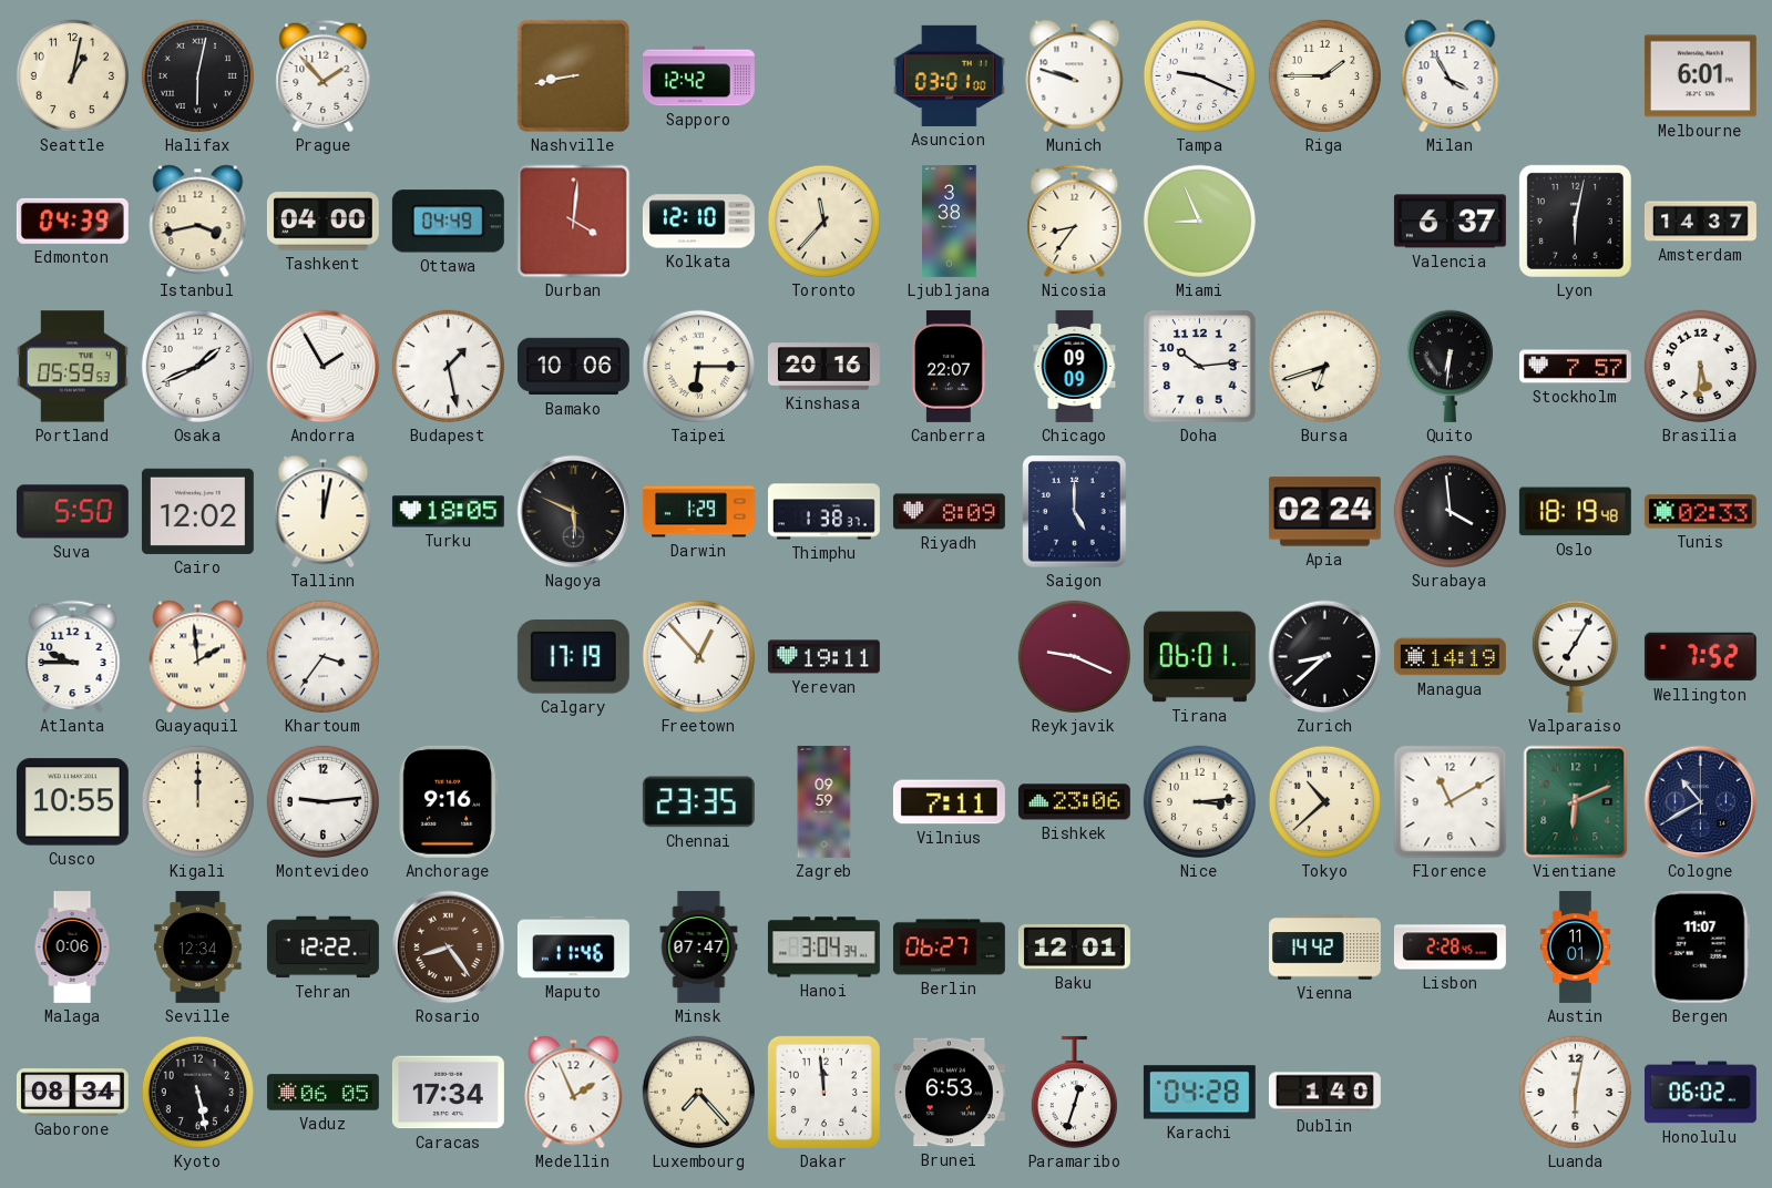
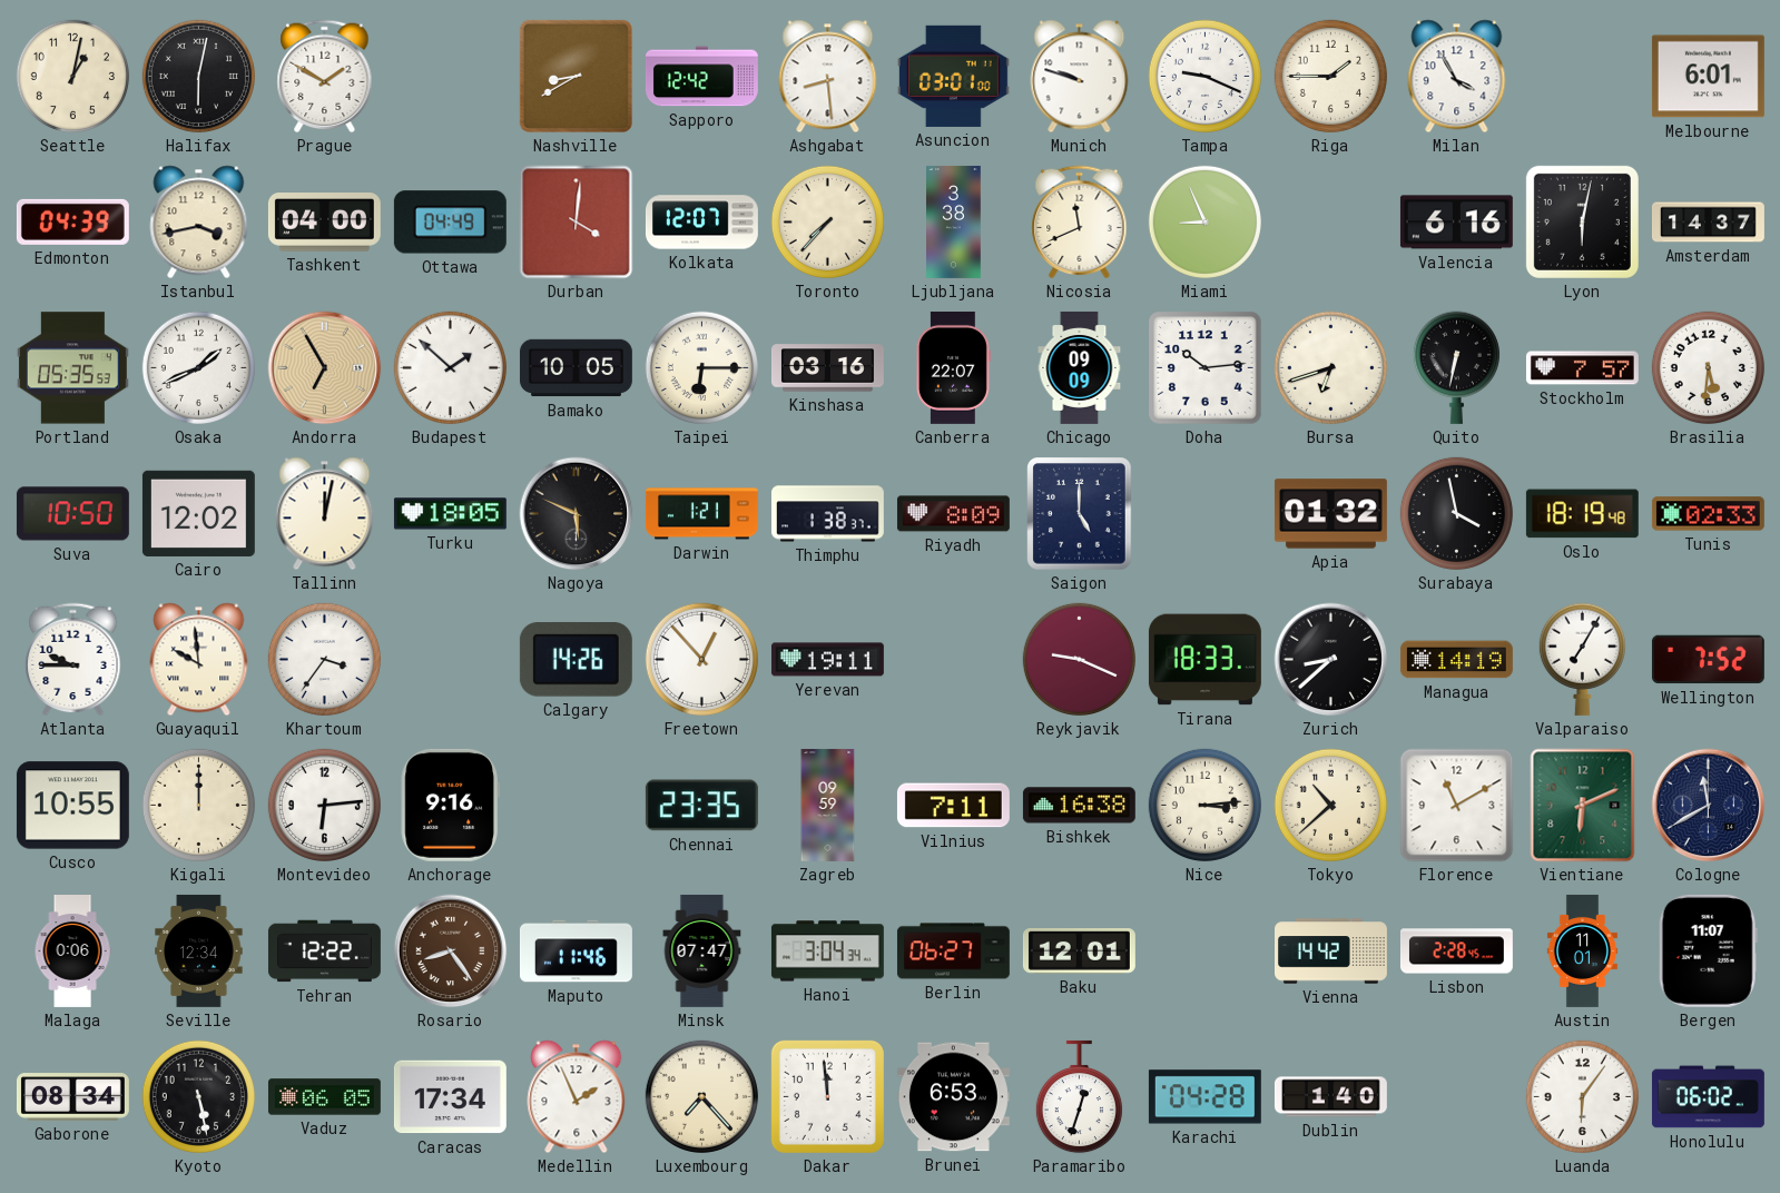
Prague: 1:53 -> 1:50
Nashville: 8:43 -> 8:40
Ashgabat: none -> 8:29
Kolkata: 12:10 -> 12:07
Toronto: 11:37 -> 7:37
Nicosia: 8:36 -> 11:41
Valencia: 6:37 -> 6:16
Portland: 05:59 -> 05:35
Andorra: 1:55 -> 6:55
Andorra dial: white -> champagne
Budapest: 1:28 -> 1:52
Bamako: 10:06 -> 10:05
Kinshasa: 20:16 -> 03:16
Quito: 6:31 -> 6:32
Suva: 5:50 -> 10:50
Darwin: 1:29 -> 1:21
Apia: 02:24 -> 01:32
Surabaya: 3:59 -> 3:58
Guayaquil: 1:59 -> 9:59
Calgary: 17:19 -> 14:26
Tirana: 06:01 -> 18:33
Montevideo: 9:14 -> 6:14
Bishkek: 23:06 -> 16:38
Cologne: 10:40 -> 11:40
Luanda: 6:02 -> 6:06
